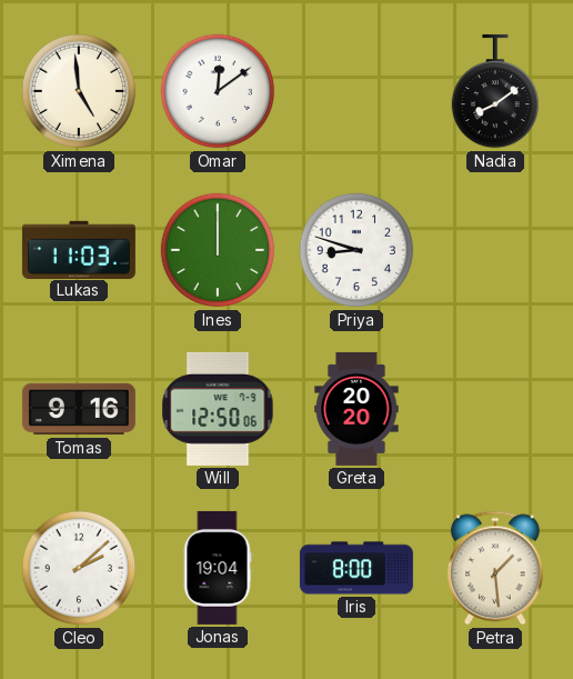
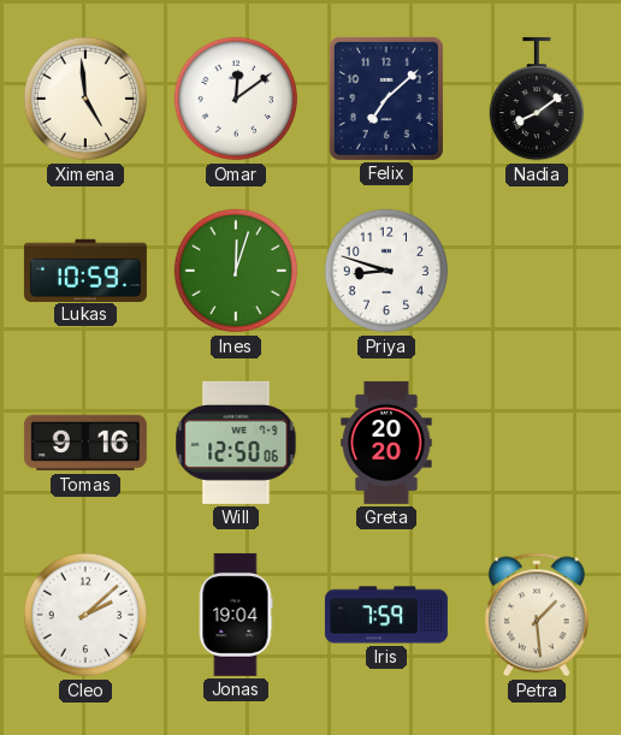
Felix: none -> 7:08
Lukas: 11:03 -> 10:59
Ines: 12:00 -> 12:03
Iris: 8:00 -> 7:59
